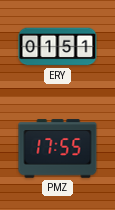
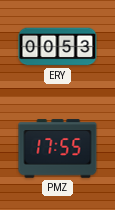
ERY: 01:51 -> 00:53
